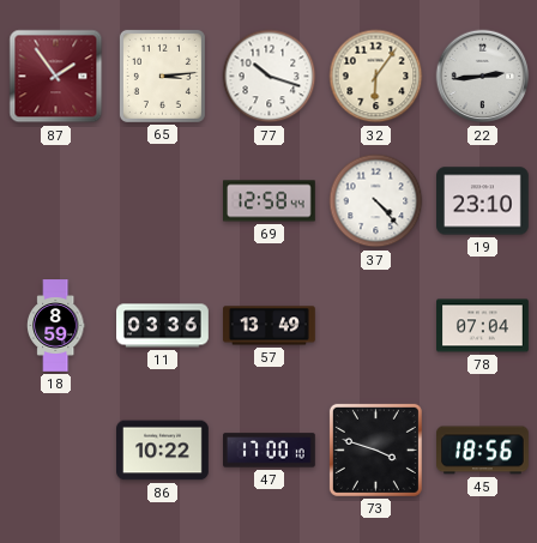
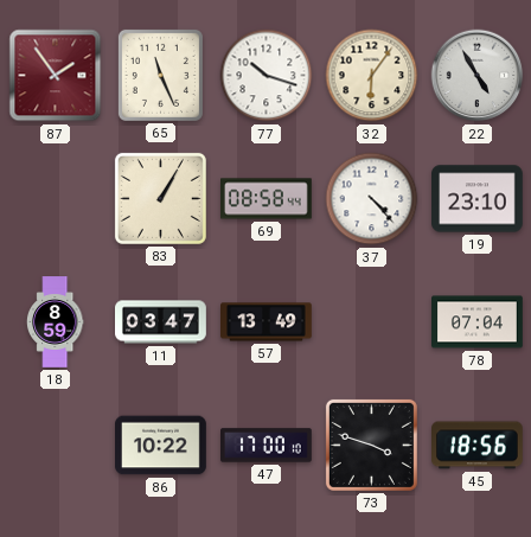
65: 3:14 -> 11:26
22: 2:44 -> 4:55
83: none -> 1:05
69: 12:58 -> 08:58
11: 03:36 -> 03:47
